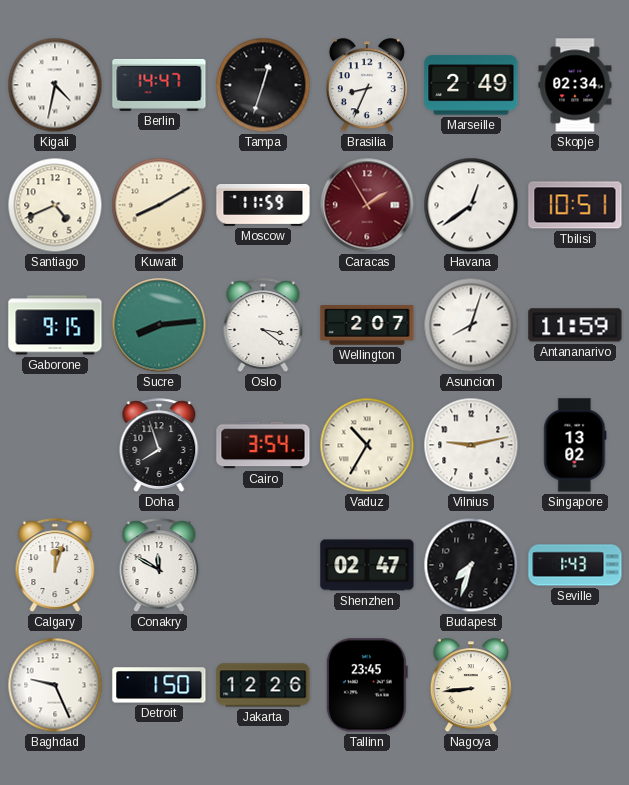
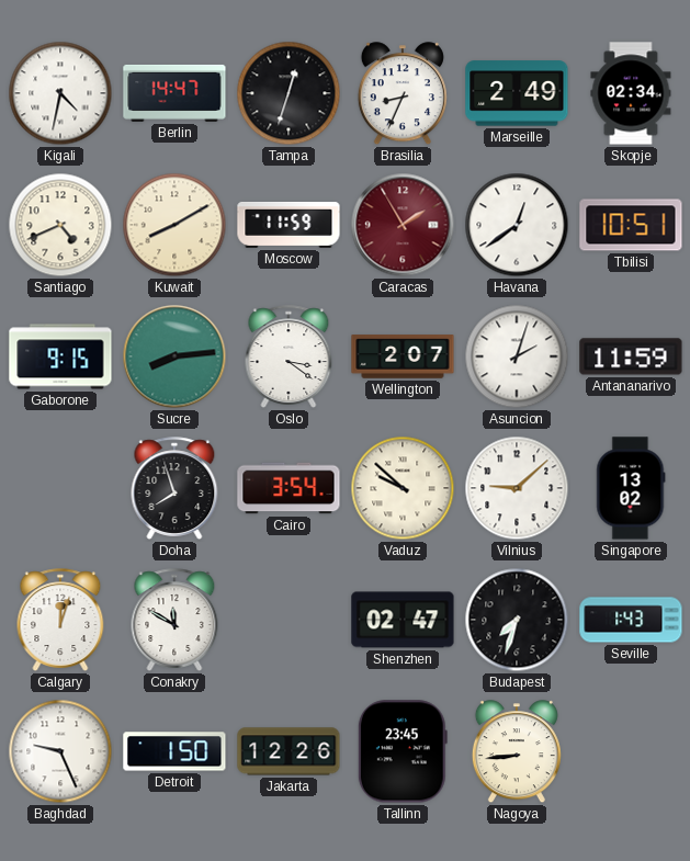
Asuncion: 8:03 -> 2:03
Vaduz: 10:35 -> 9:52
Vilnius: 9:13 -> 9:08
